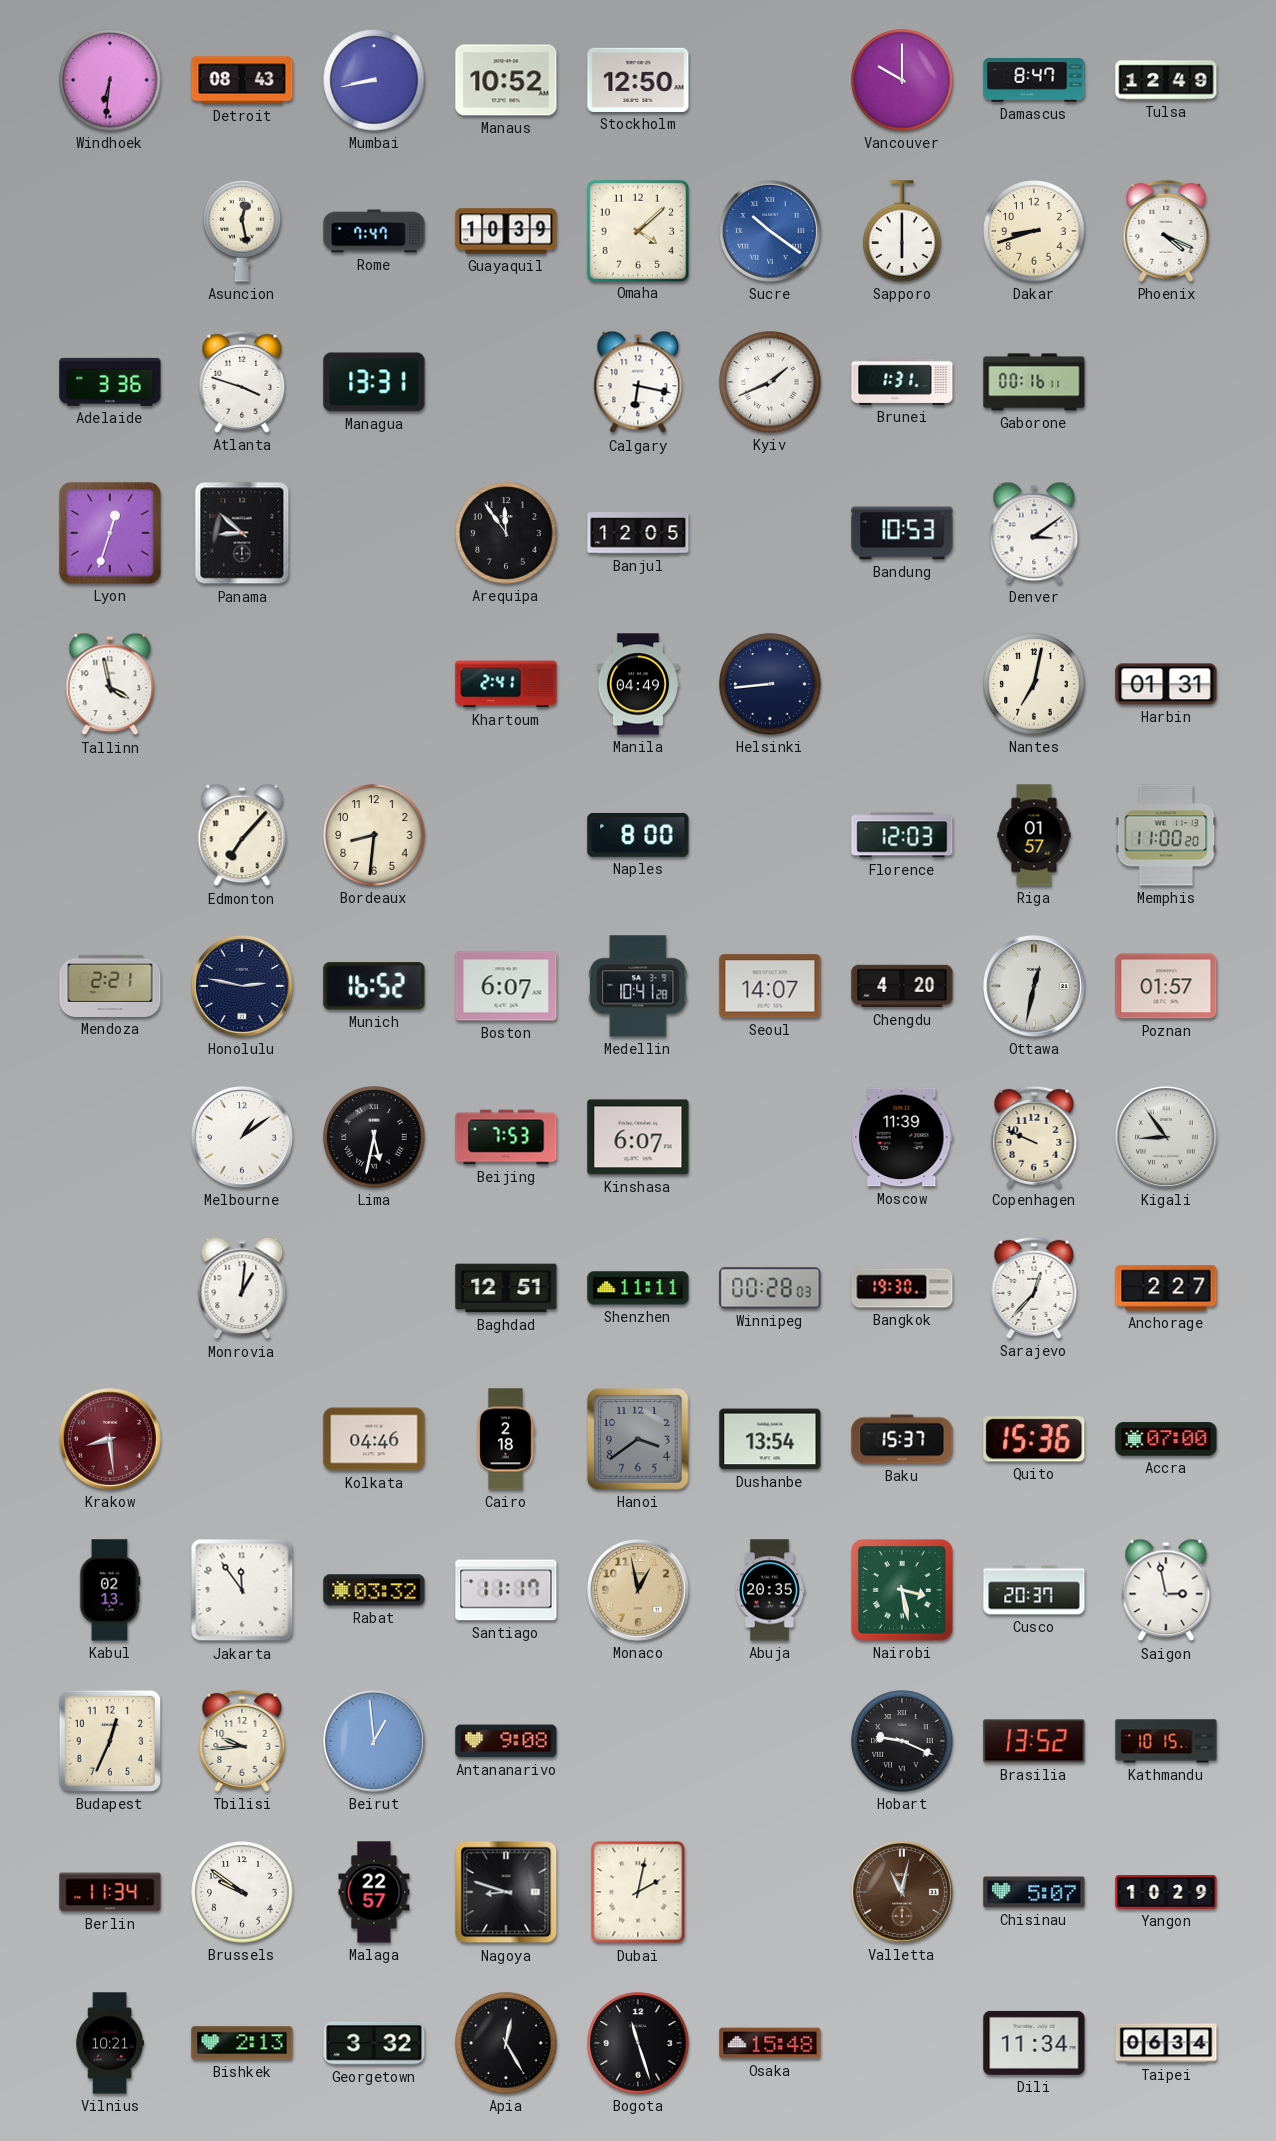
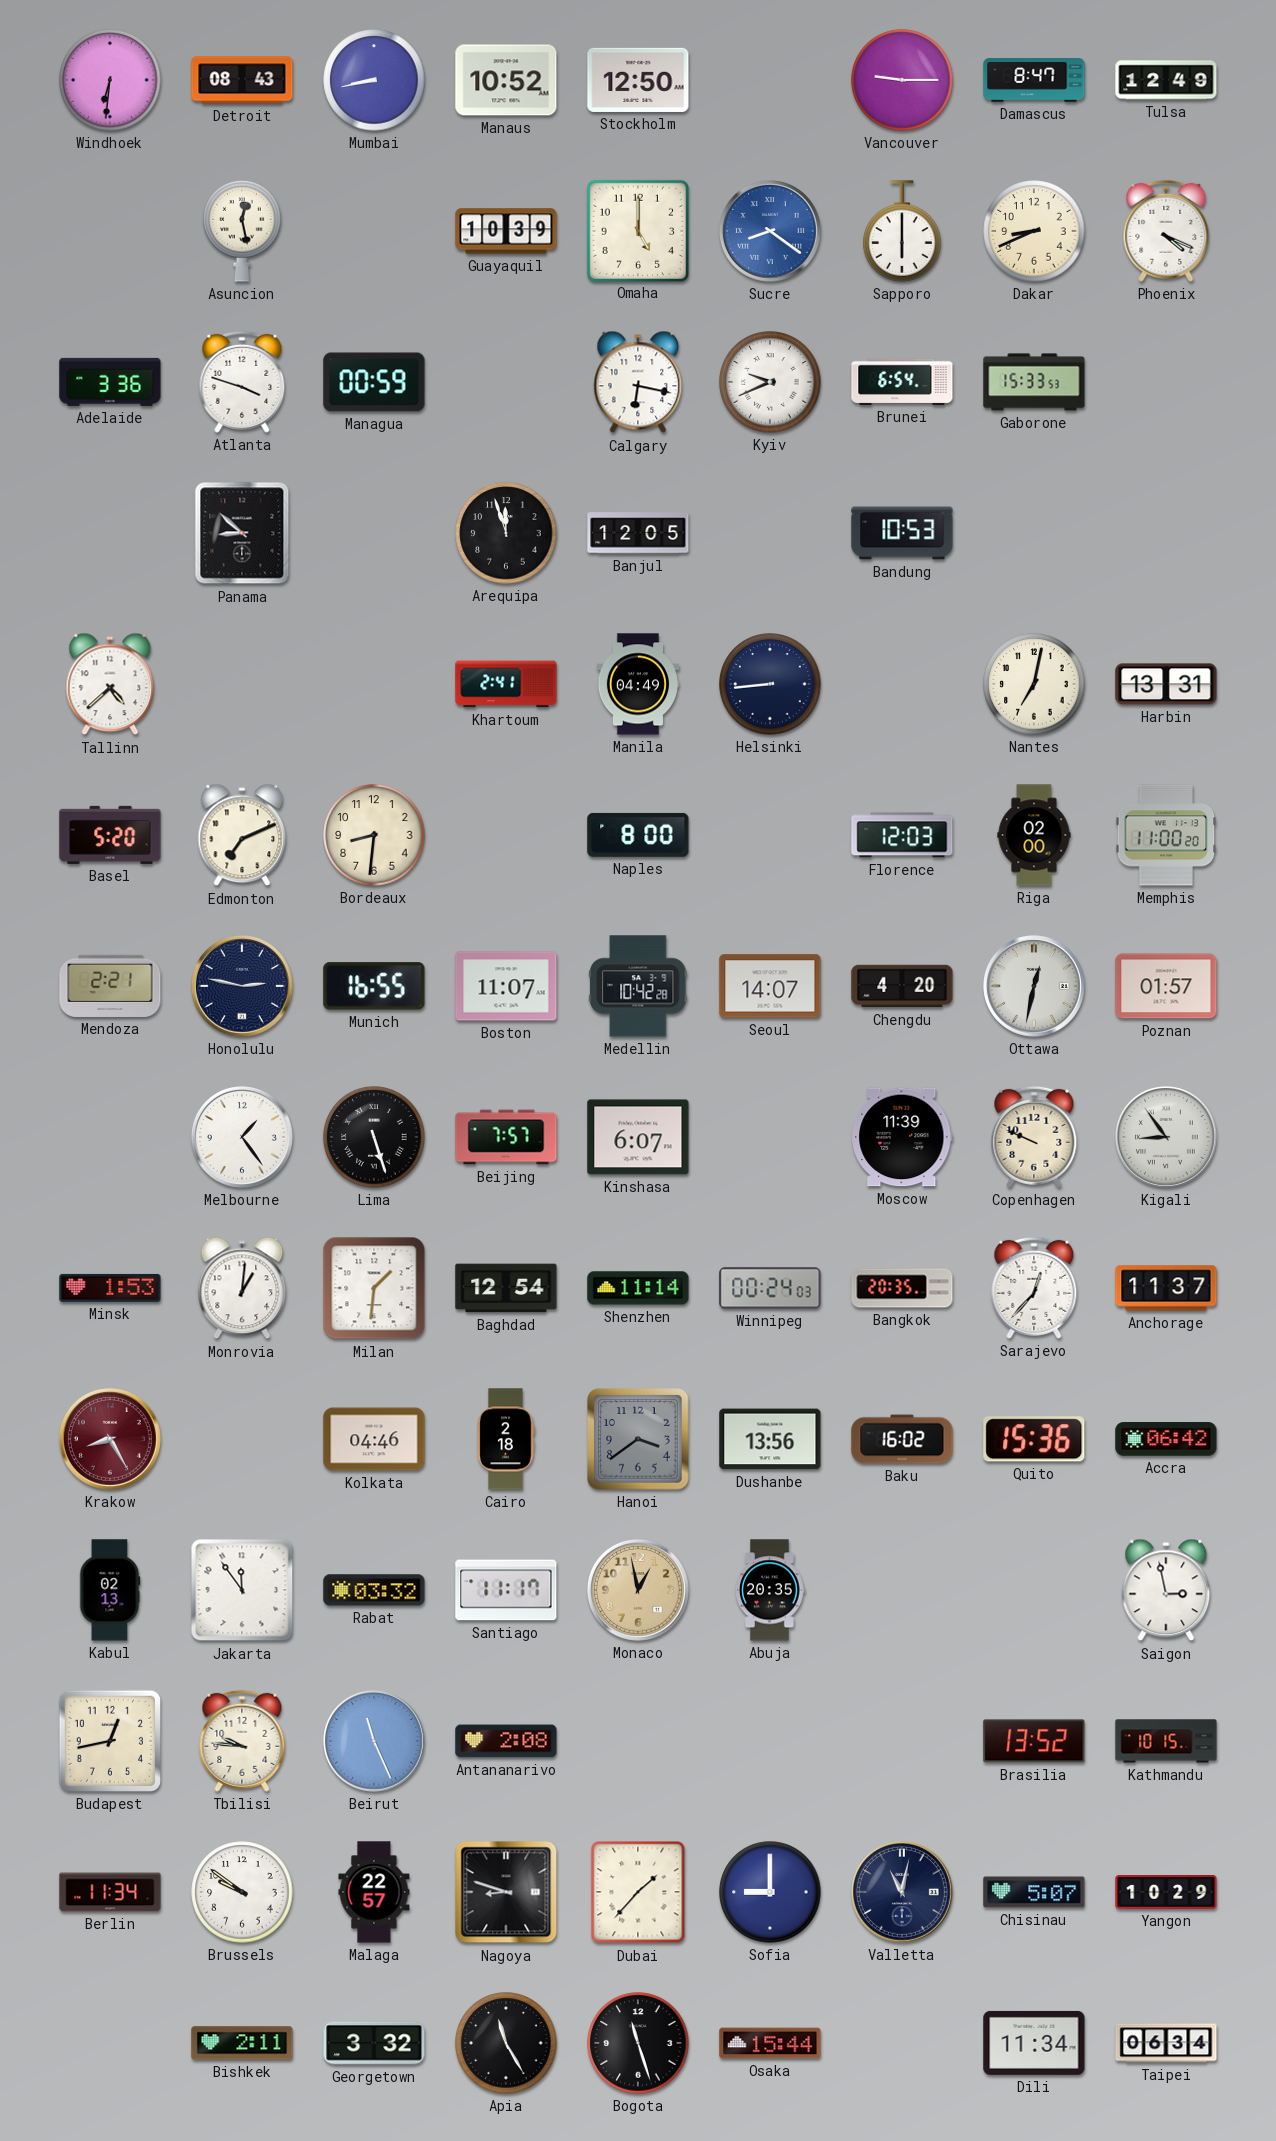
Vancouver: 10:00 -> 9:15
Rome: 7:47 -> none
Omaha: 4:08 -> 5:00
Sucre: 10:21 -> 8:21
Dakar: 8:42 -> 8:41
Managua: 13:31 -> 00:59
Kyiv: 1:41 -> 9:41
Brunei: 1:31 -> 6:54
Gaborone: 00:16 -> 15:33
Lyon: 12:33 -> none
Arequipa: 11:54 -> 11:57
Denver: 3:09 -> none
Tallinn: 3:58 -> 4:38
Harbin: 01:31 -> 13:31
Basel: none -> 5:20
Edmonton: 7:07 -> 7:11
Riga: 01:57 -> 02:00
Munich: 16:52 -> 16:55
Boston: 6:07 -> 11:07
Medellin: 10:41 -> 10:42
Melbourne: 1:09 -> 1:24
Lima: 5:32 -> 5:27
Beijing: 7:53 -> 7:57
Minsk: none -> 1:53
Milan: none -> 1:31
Baghdad: 12:51 -> 12:54
Shenzhen: 11:11 -> 11:14
Winnipeg: 00:28 -> 00:24
Bangkok: 19:30 -> 20:35
Anchorage: 2:27 -> 11:37
Krakow: 8:29 -> 8:25
Dushanbe: 13:54 -> 13:56
Baku: 15:37 -> 16:02
Accra: 07:00 -> 06:42
Nairobi: 3:28 -> none
Cusco: 20:37 -> none
Budapest: 12:34 -> 12:43
Tbilisi: 9:44 -> 9:46
Beirut: 12:59 -> 11:26
Antananarivo: 9:08 -> 2:08
Hobart: 9:19 -> none
Dubai: 2:02 -> 1:37
Sofia: none -> 9:00
Valletta dial: brown -> navy
Vilnius: 10:21 -> none
Bishkek: 2:13 -> 2:11
Apia: 12:25 -> 11:25
Osaka: 15:48 -> 15:44
